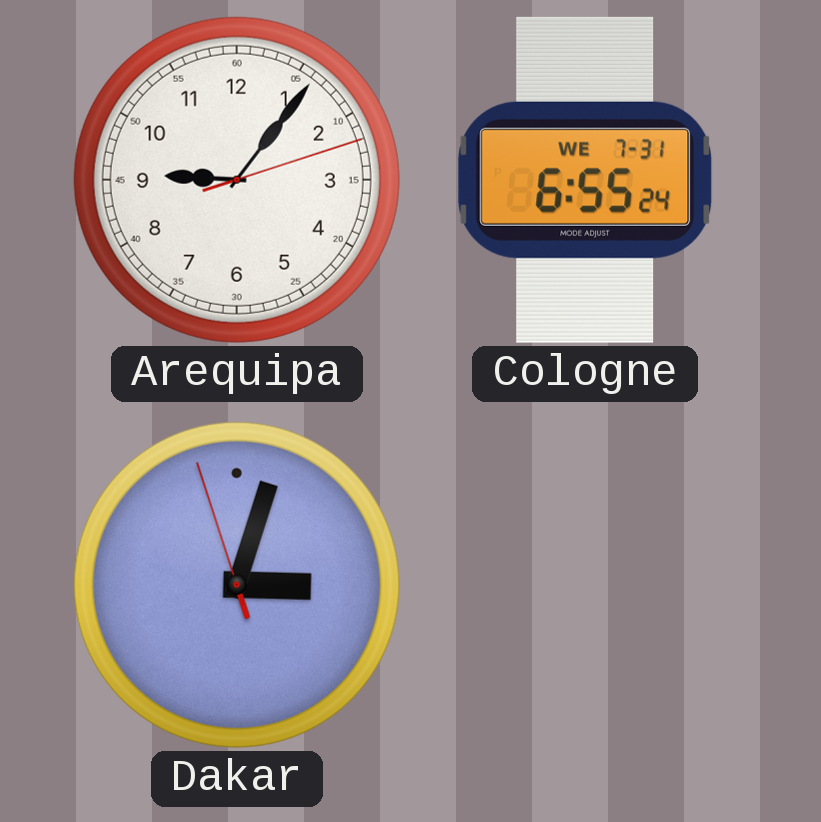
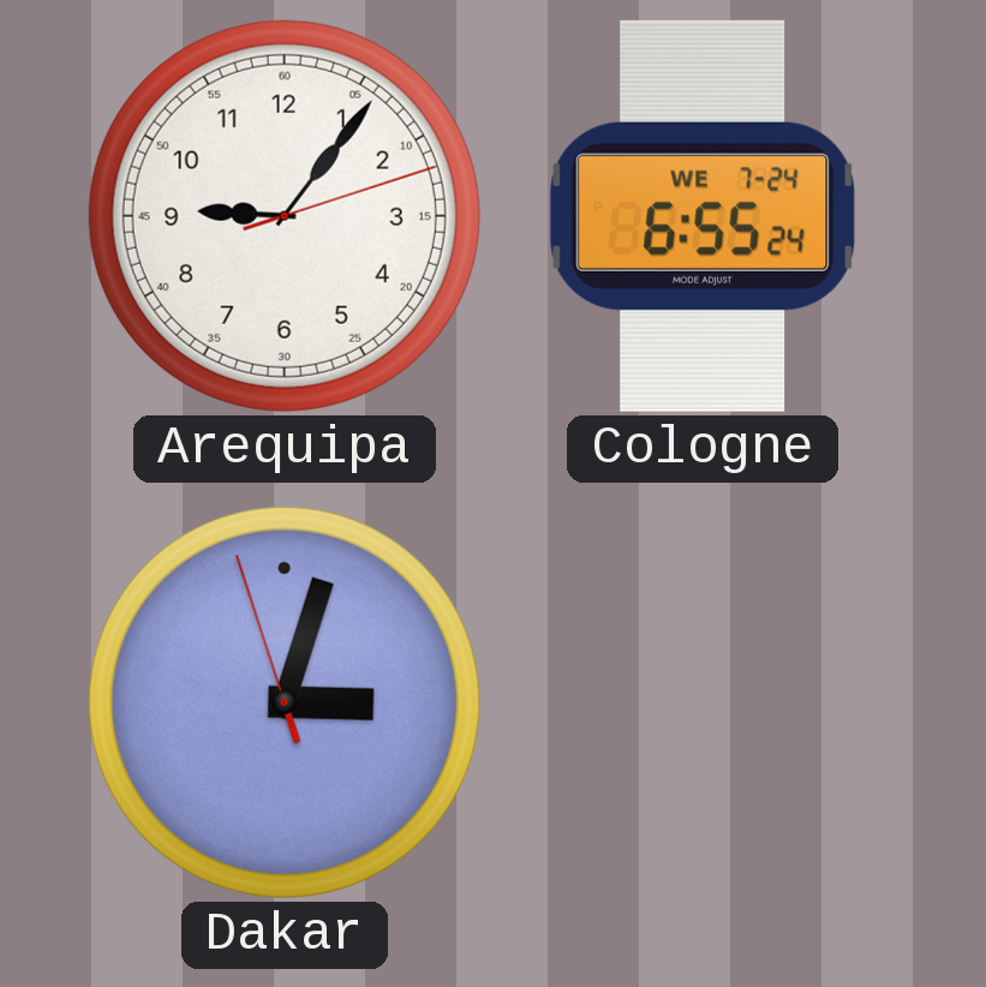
Cologne date: WE 7-31 -> WE 7-24
